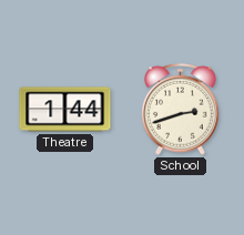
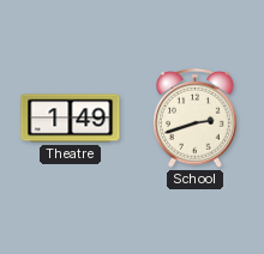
Theatre: 1:44 -> 1:49
